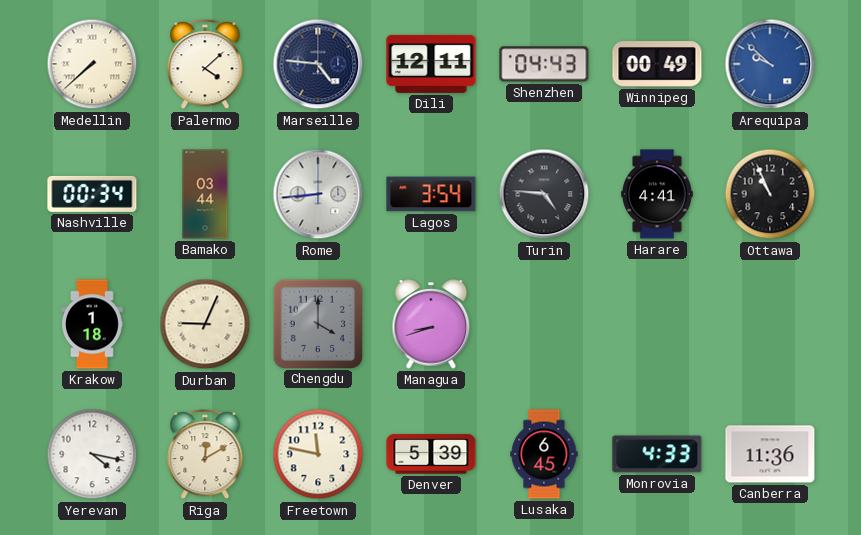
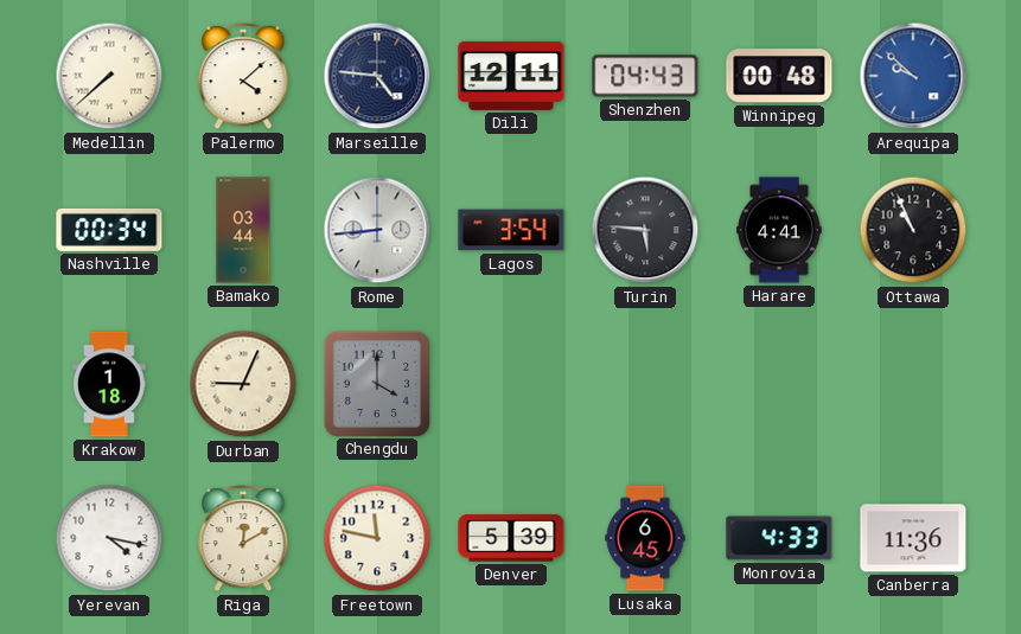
Winnipeg: 00:49 -> 00:48
Turin: 4:46 -> 5:46
Managua: 8:42 -> none
